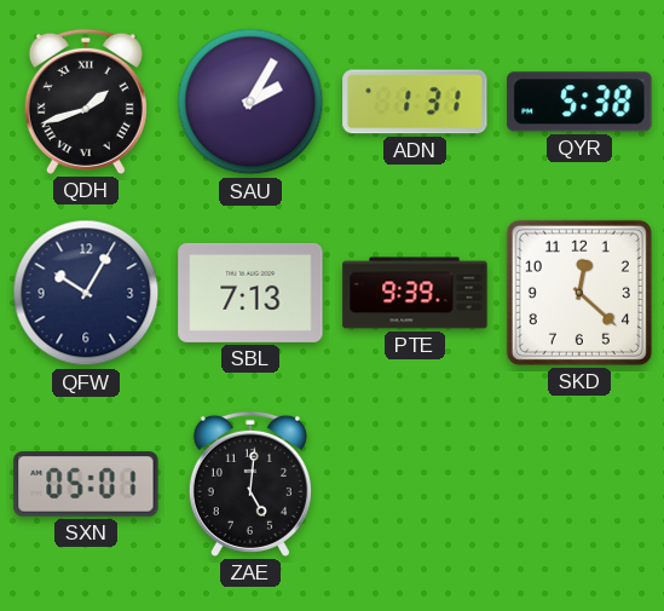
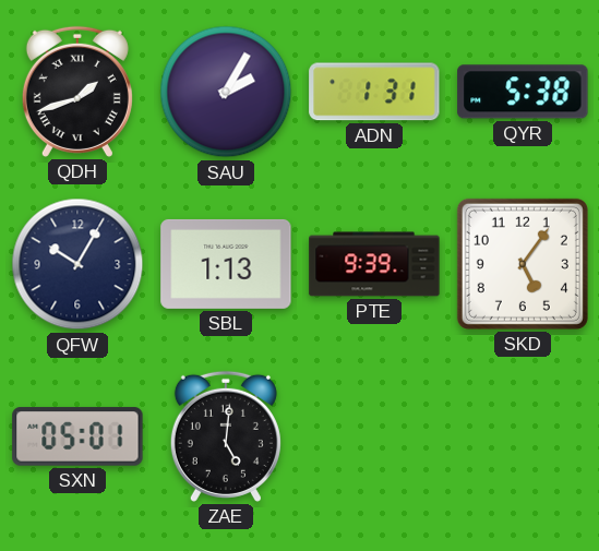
SBL: 7:13 -> 1:13
SKD: 12:22 -> 5:06
